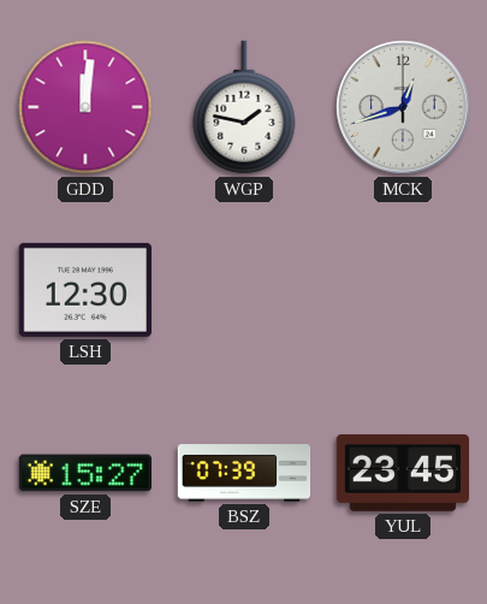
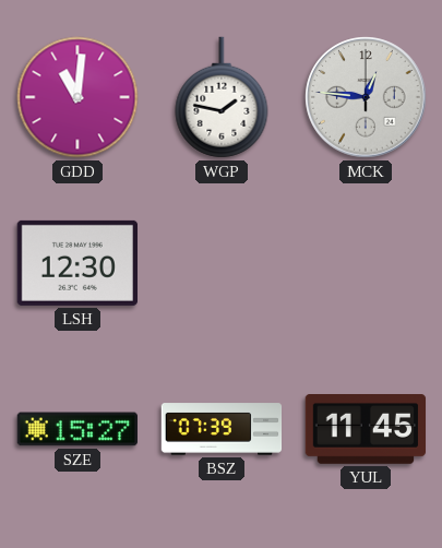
GDD: 12:01 -> 11:01
MCK: 12:42 -> 12:46
YUL: 23:45 -> 11:45
